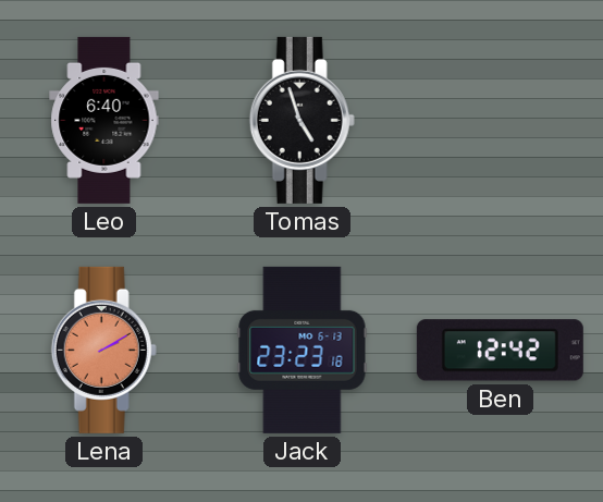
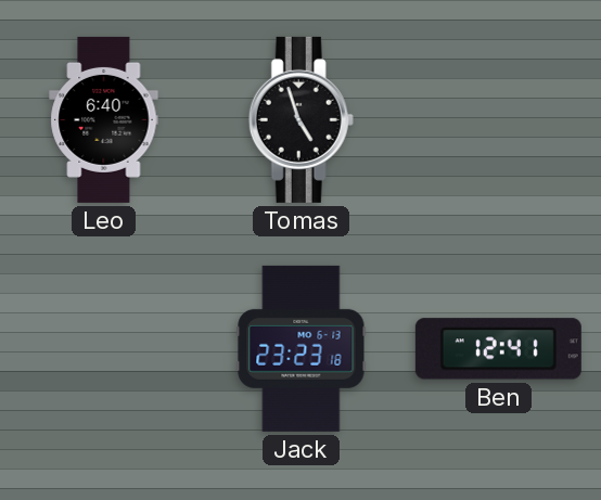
Lena: 2:10 -> none
Ben: 12:42 -> 12:41
